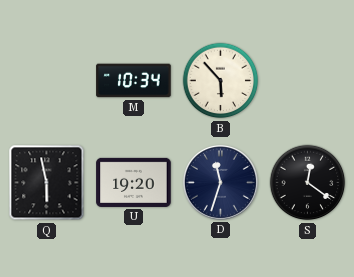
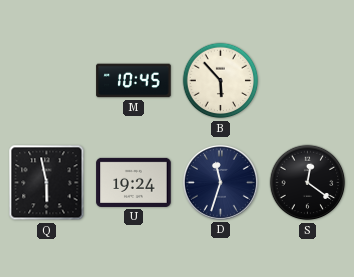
M: 10:34 -> 10:45
U: 19:20 -> 19:24
